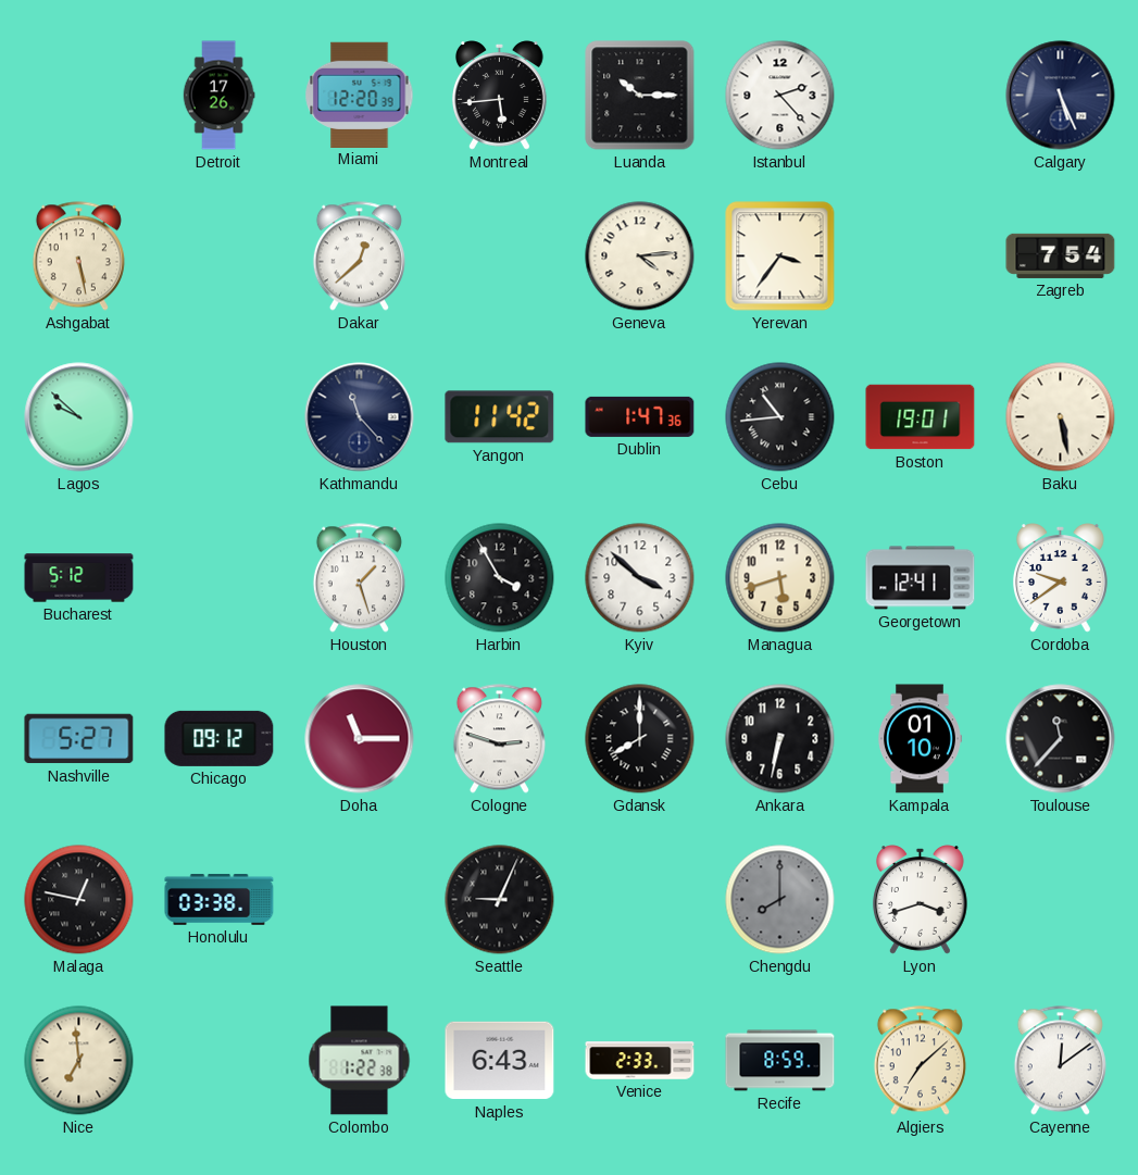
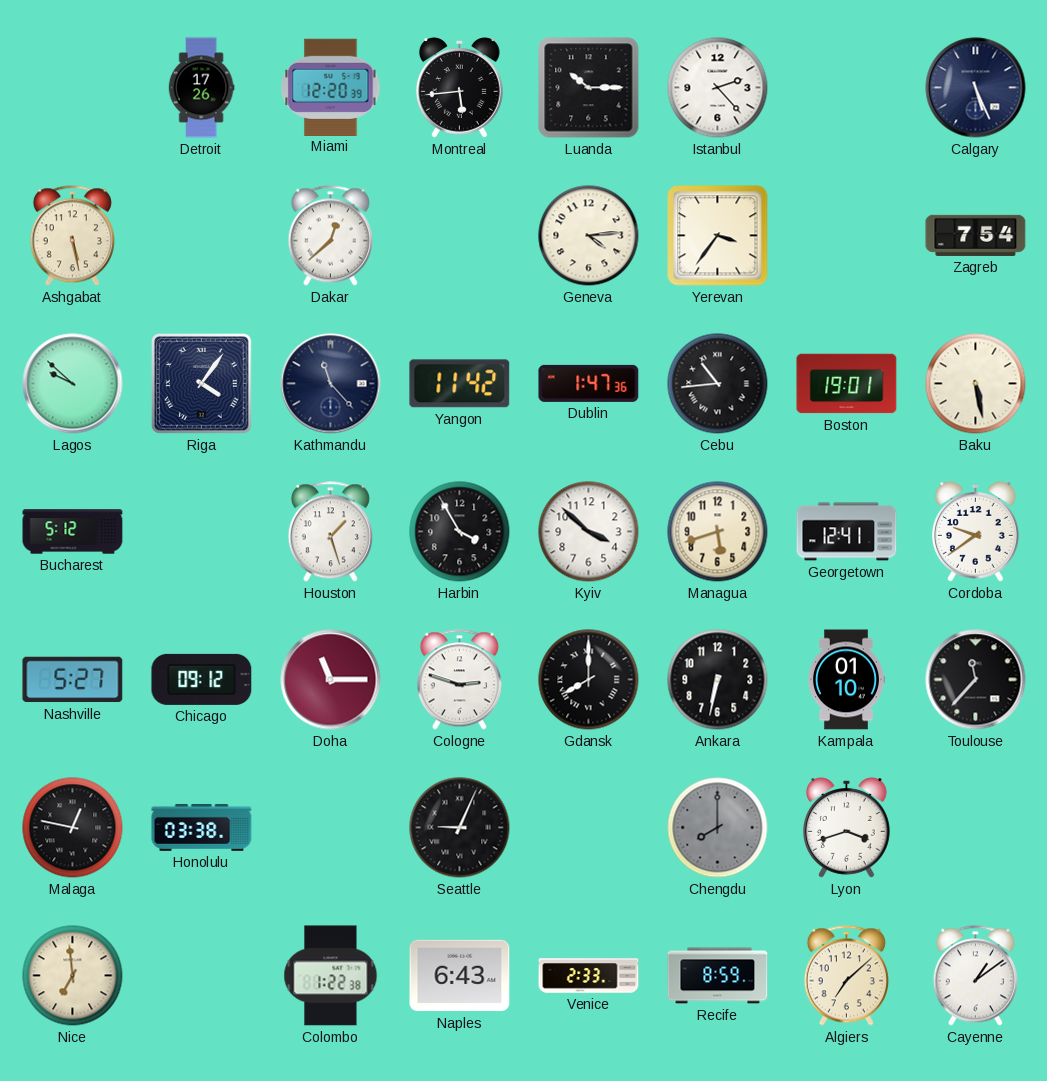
Riga: none -> 4:06
Cayenne: 12:09 -> 1:09
